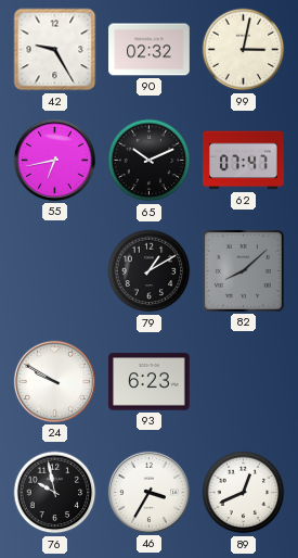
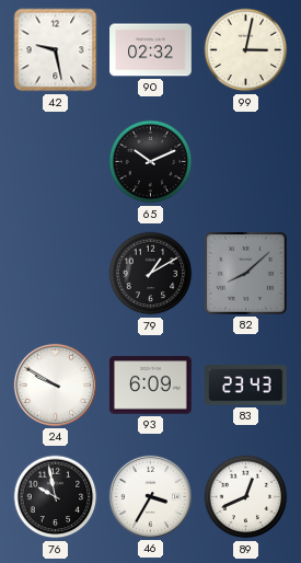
42: 9:25 -> 9:28
55: 6:43 -> none
62: 07:47 -> none
93: 6:23 -> 6:09
83: none -> 23:43
